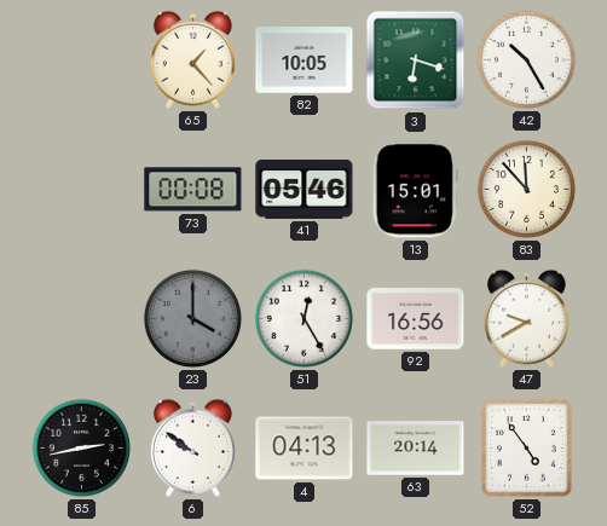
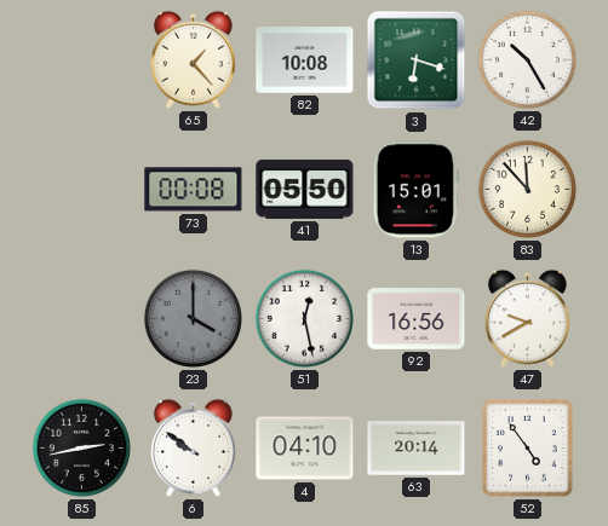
82: 10:05 -> 10:08
41: 05:46 -> 05:50
51: 12:25 -> 12:28
4: 04:13 -> 04:10
